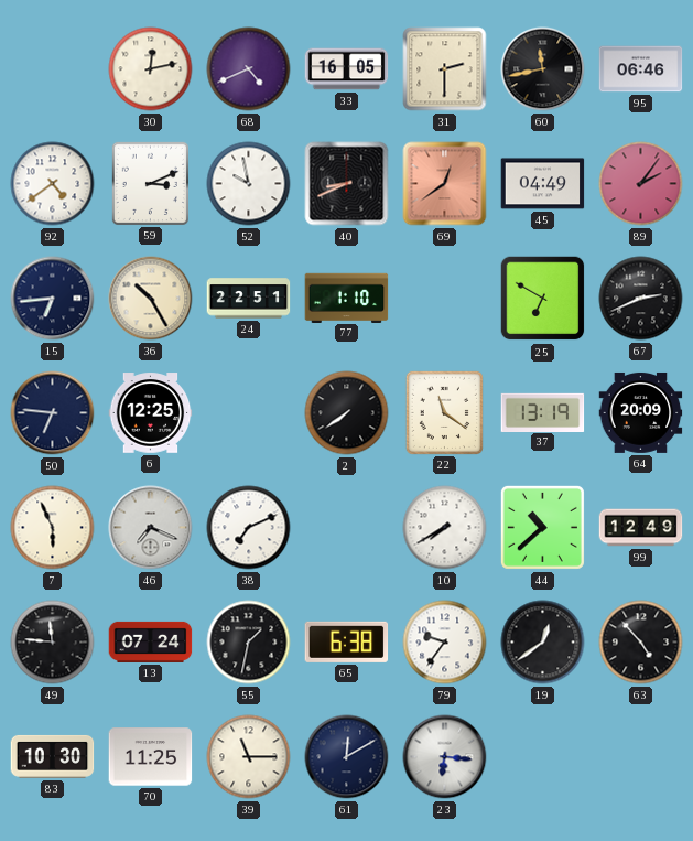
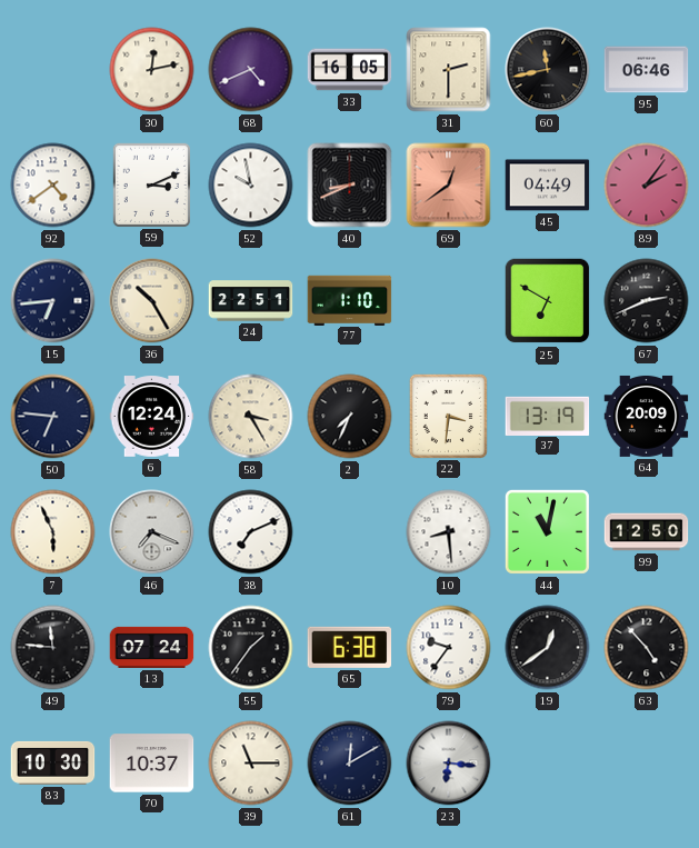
6: 12:25 -> 12:24
58: none -> 3:25
2: 7:39 -> 7:34
22: 11:21 -> 3:31
10: 7:40 -> 8:29
44: 10:38 -> 11:02
99: 12:49 -> 12:50
55: 1:32 -> 1:36
70: 11:25 -> 10:37
